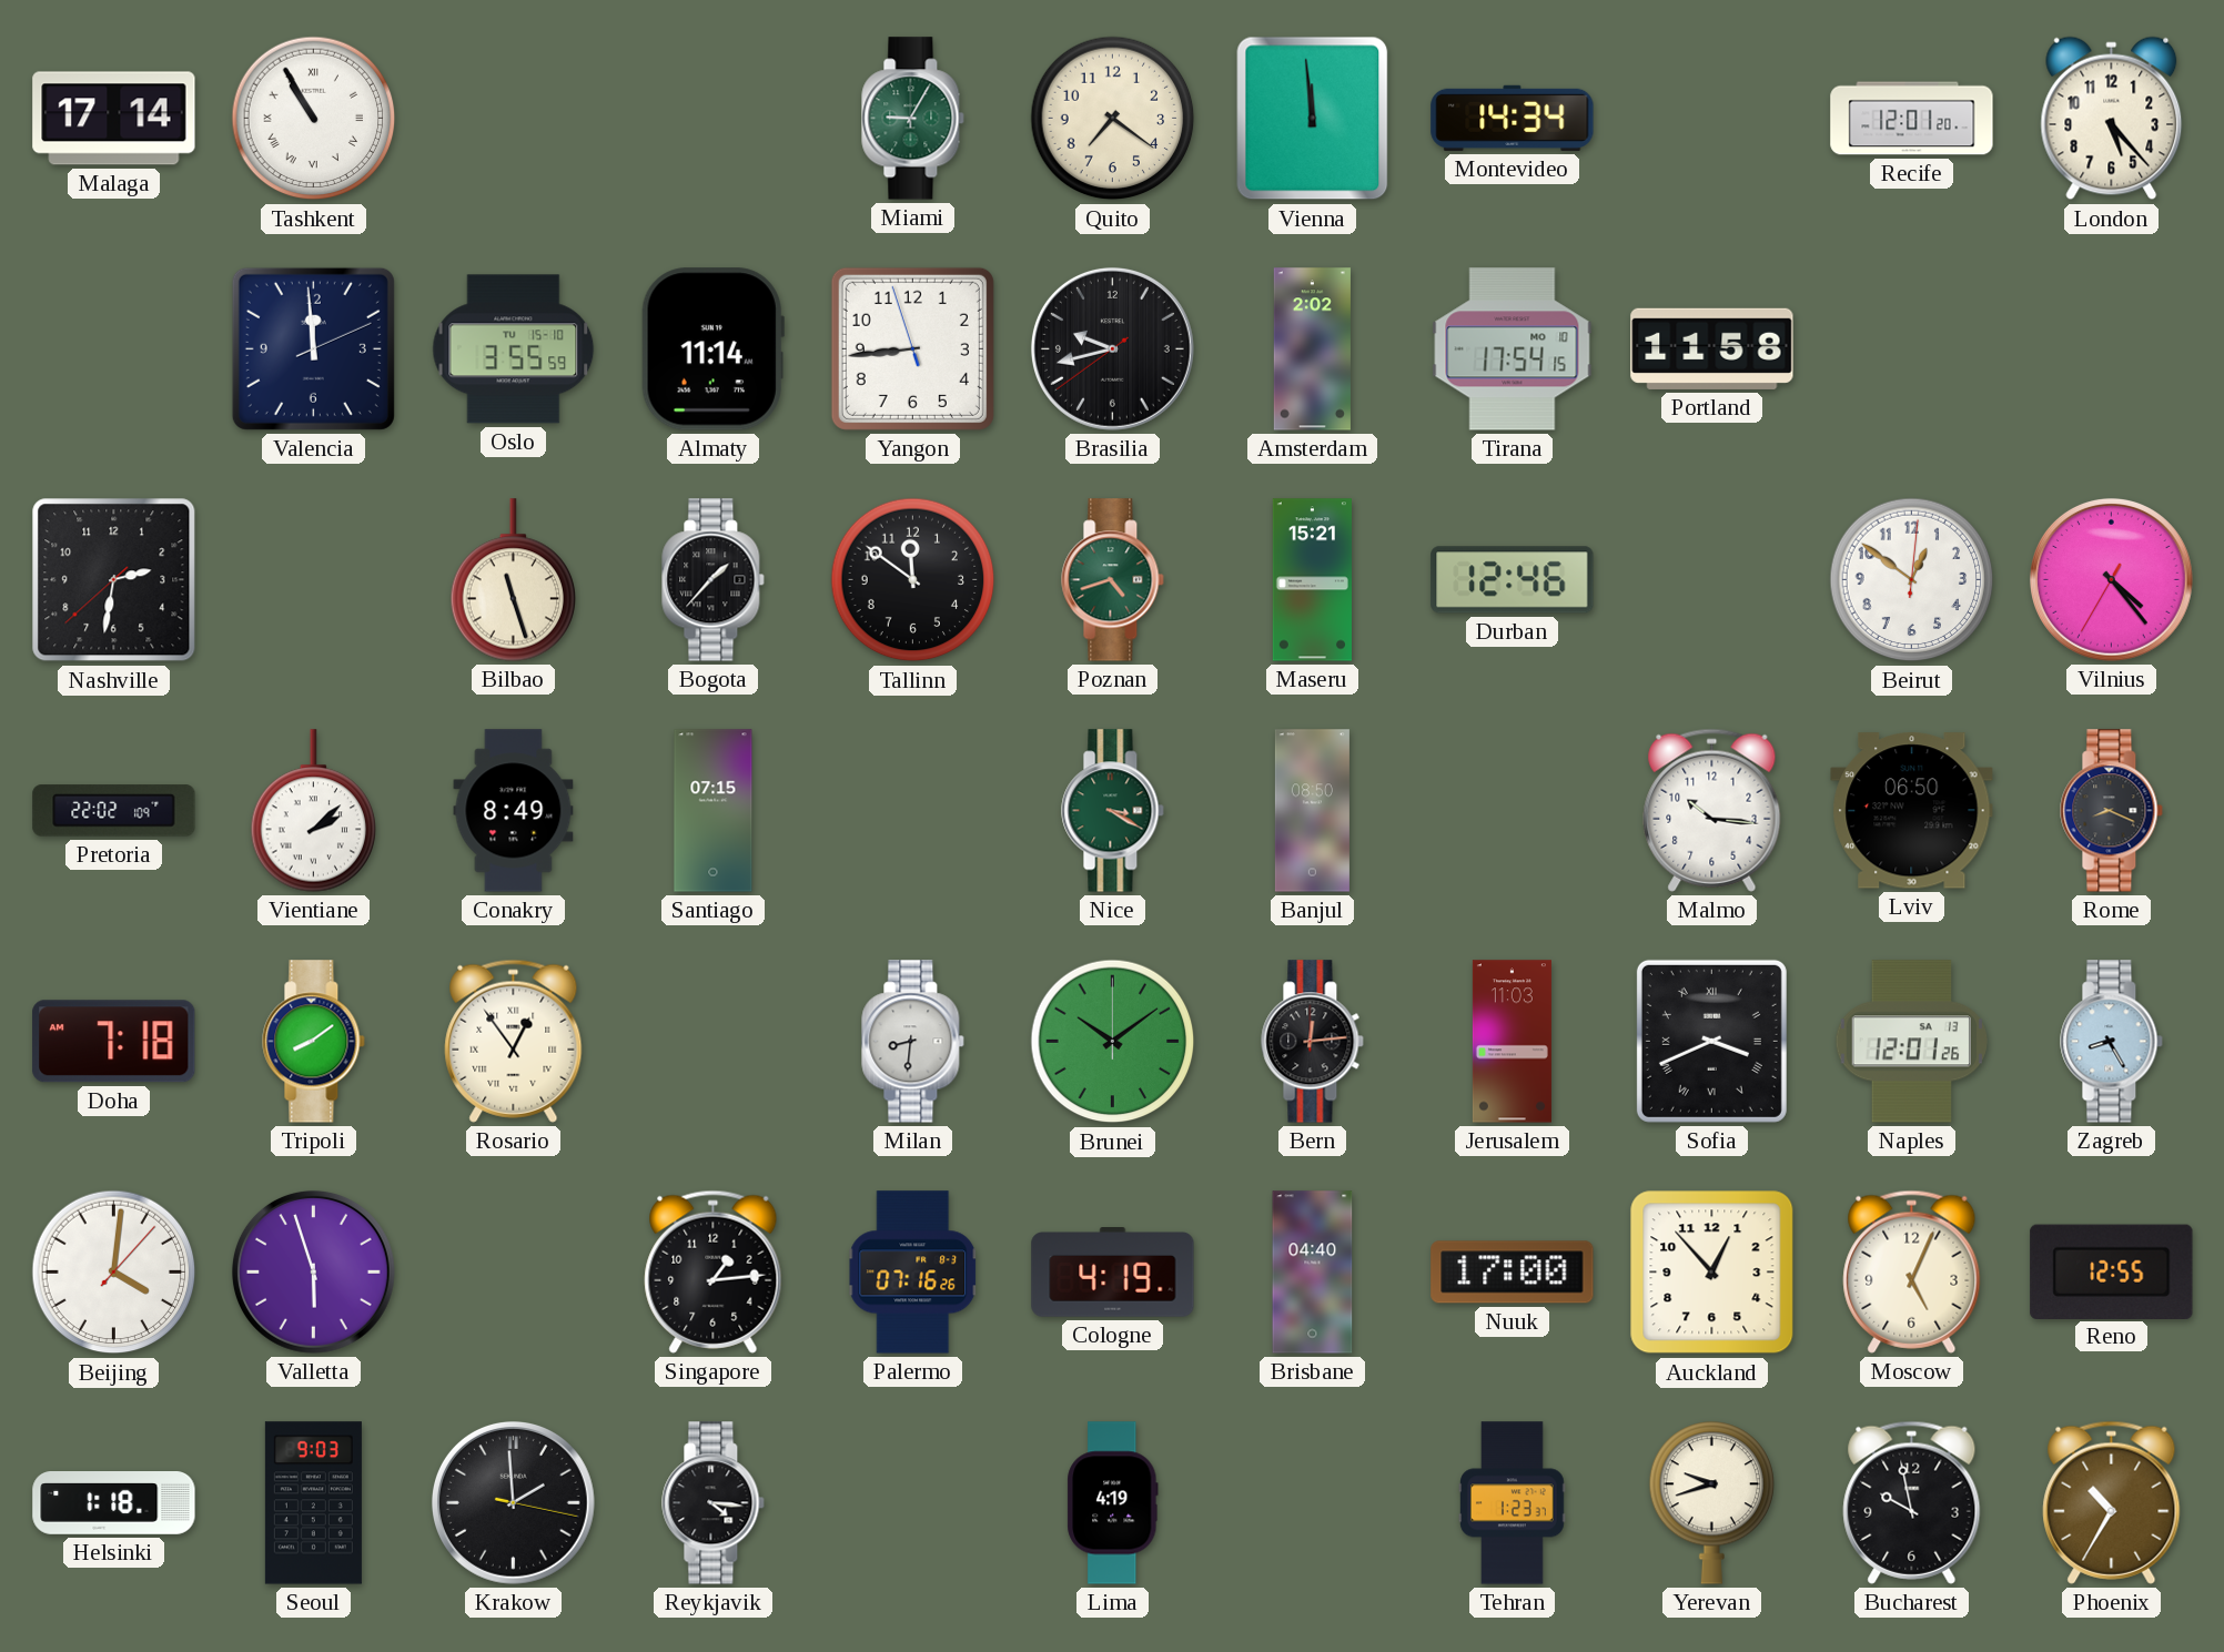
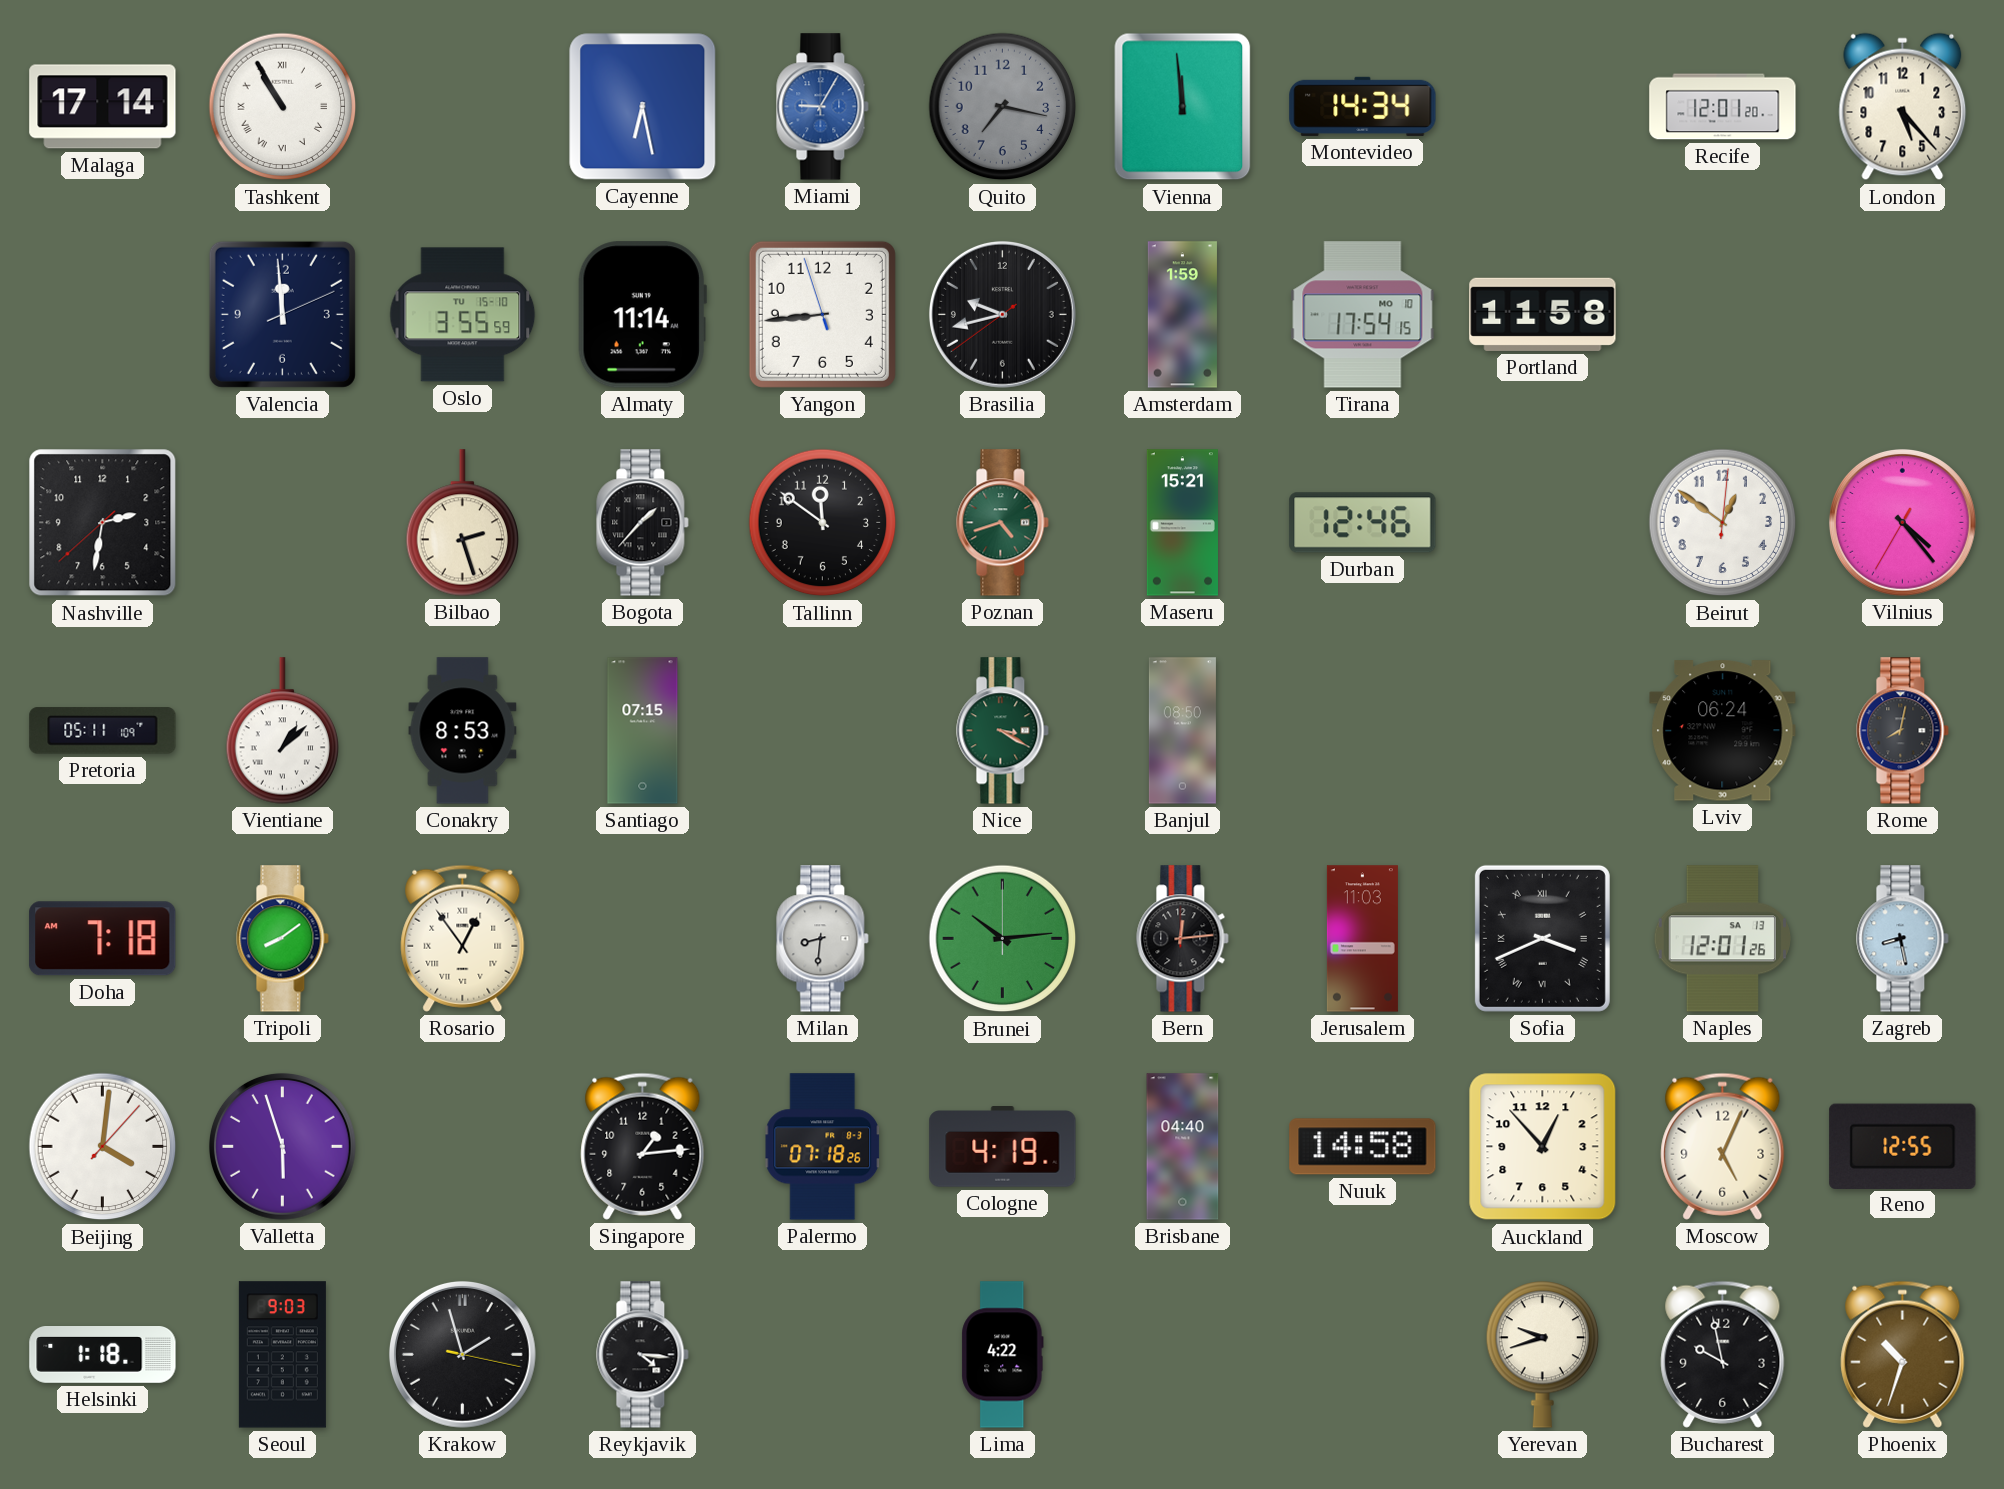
Cayenne: none -> 6:28
Miami dial: green -> blue
Quito: 7:21 -> 7:17
Quito dial: cream -> grey
Amsterdam: 2:02 -> 1:59
Bilbao: 11:27 -> 2:27
Pretoria: 22:02 -> 05:11
Vientiane: 2:08 -> 1:08
Conakry: 8:49 -> 8:53
Malmo: 10:16 -> none
Lviv: 06:50 -> 06:24
Rome: 8:19 -> 8:02
Brunei: 10:09 -> 10:14
Zagreb: 8:25 -> 8:28
Palermo: 07:16 -> 07:18
Nuuk: 17:00 -> 14:58
Krakow: 1:59 -> 1:57
Lima: 4:19 -> 4:22
Tehran: 1:23 -> none
Phoenix: 10:35 -> 10:33
